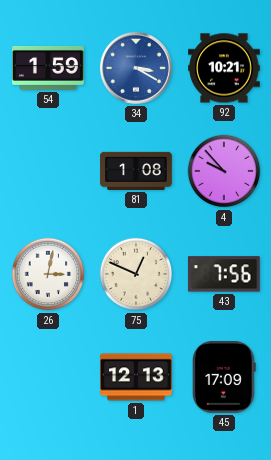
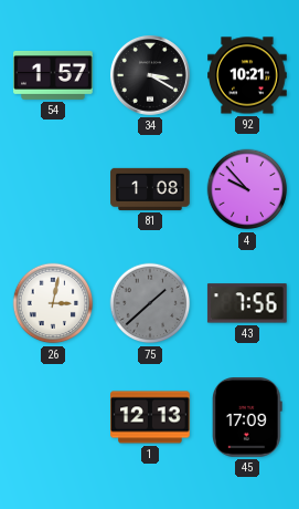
54: 1:59 -> 1:57
34 dial: blue -> black
75: 12:49 -> 1:38
75 dial: cream -> grey
